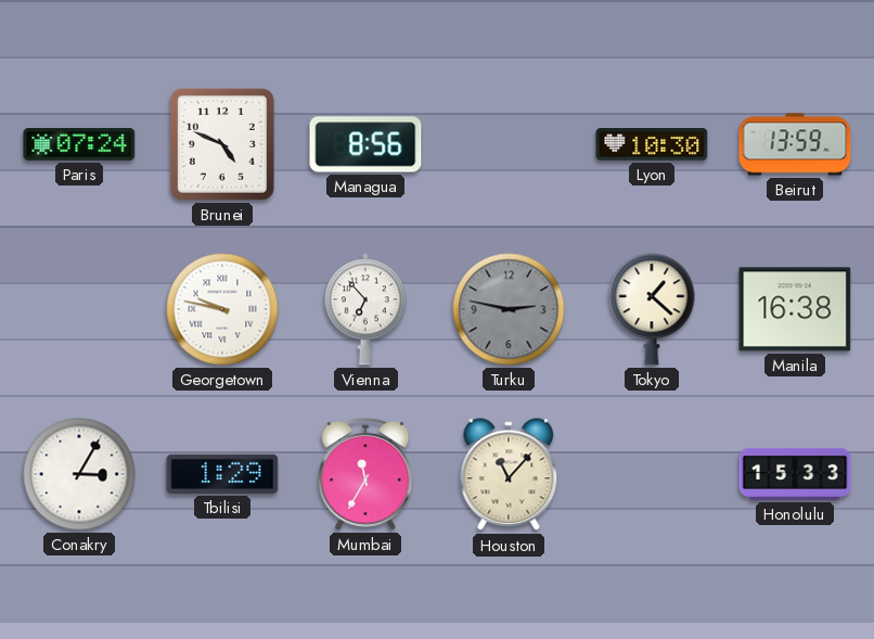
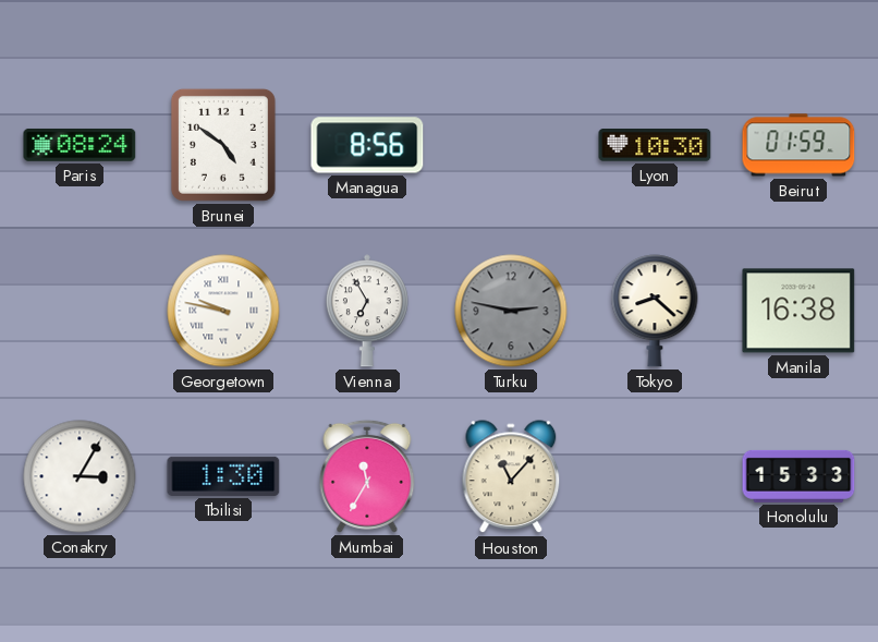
Paris: 07:24 -> 08:24
Brunei: 4:49 -> 4:51
Beirut: 13:59 -> 01:59
Vienna: 6:53 -> 6:55
Tokyo: 1:22 -> 8:22
Tbilisi: 1:29 -> 1:30
